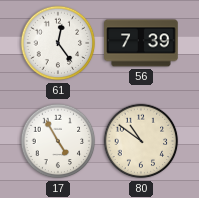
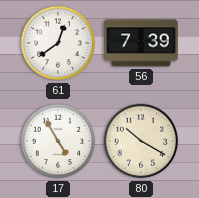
61: 12:24 -> 12:39
80: 10:51 -> 10:20
